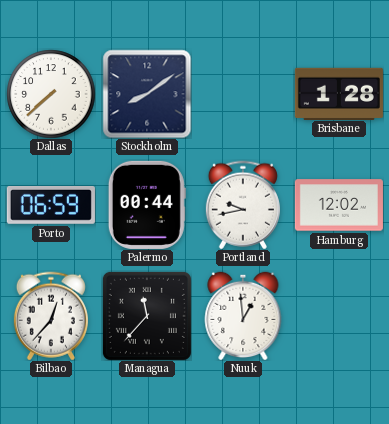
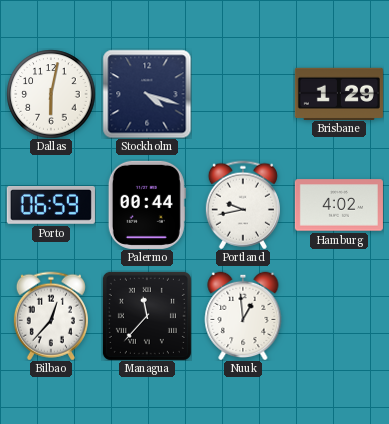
Dallas: 7:38 -> 6:02
Stockholm: 8:09 -> 4:18
Brisbane: 1:28 -> 1:29
Hamburg: 12:02 -> 4:02
